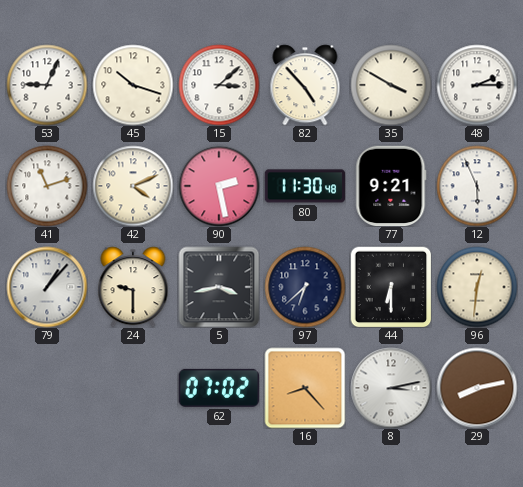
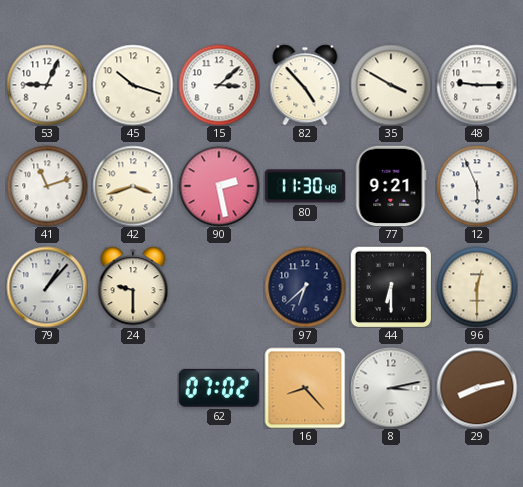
48: 2:15 -> 9:15
42: 4:11 -> 3:42
5: 3:43 -> none
96: 12:31 -> 12:30
